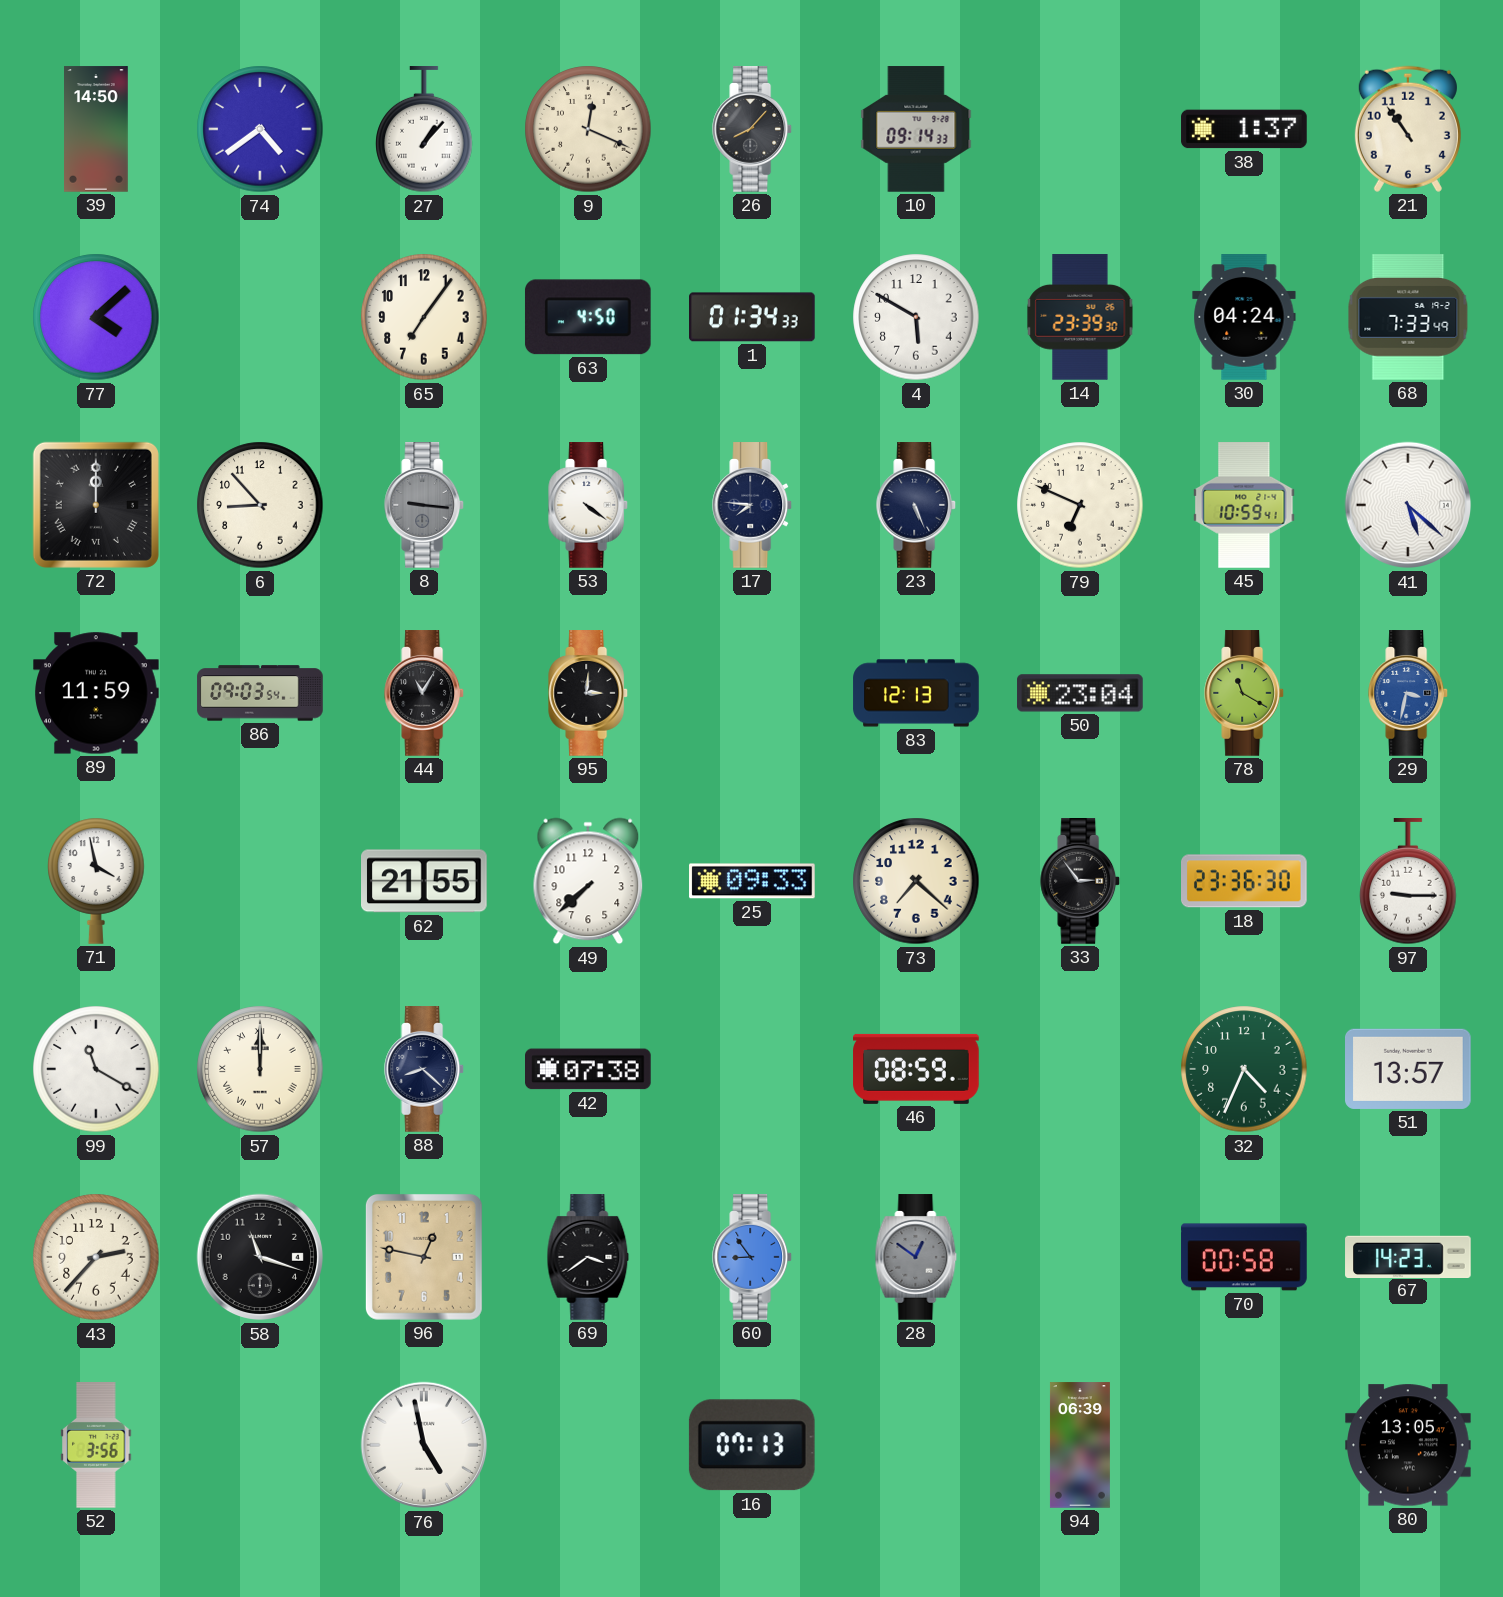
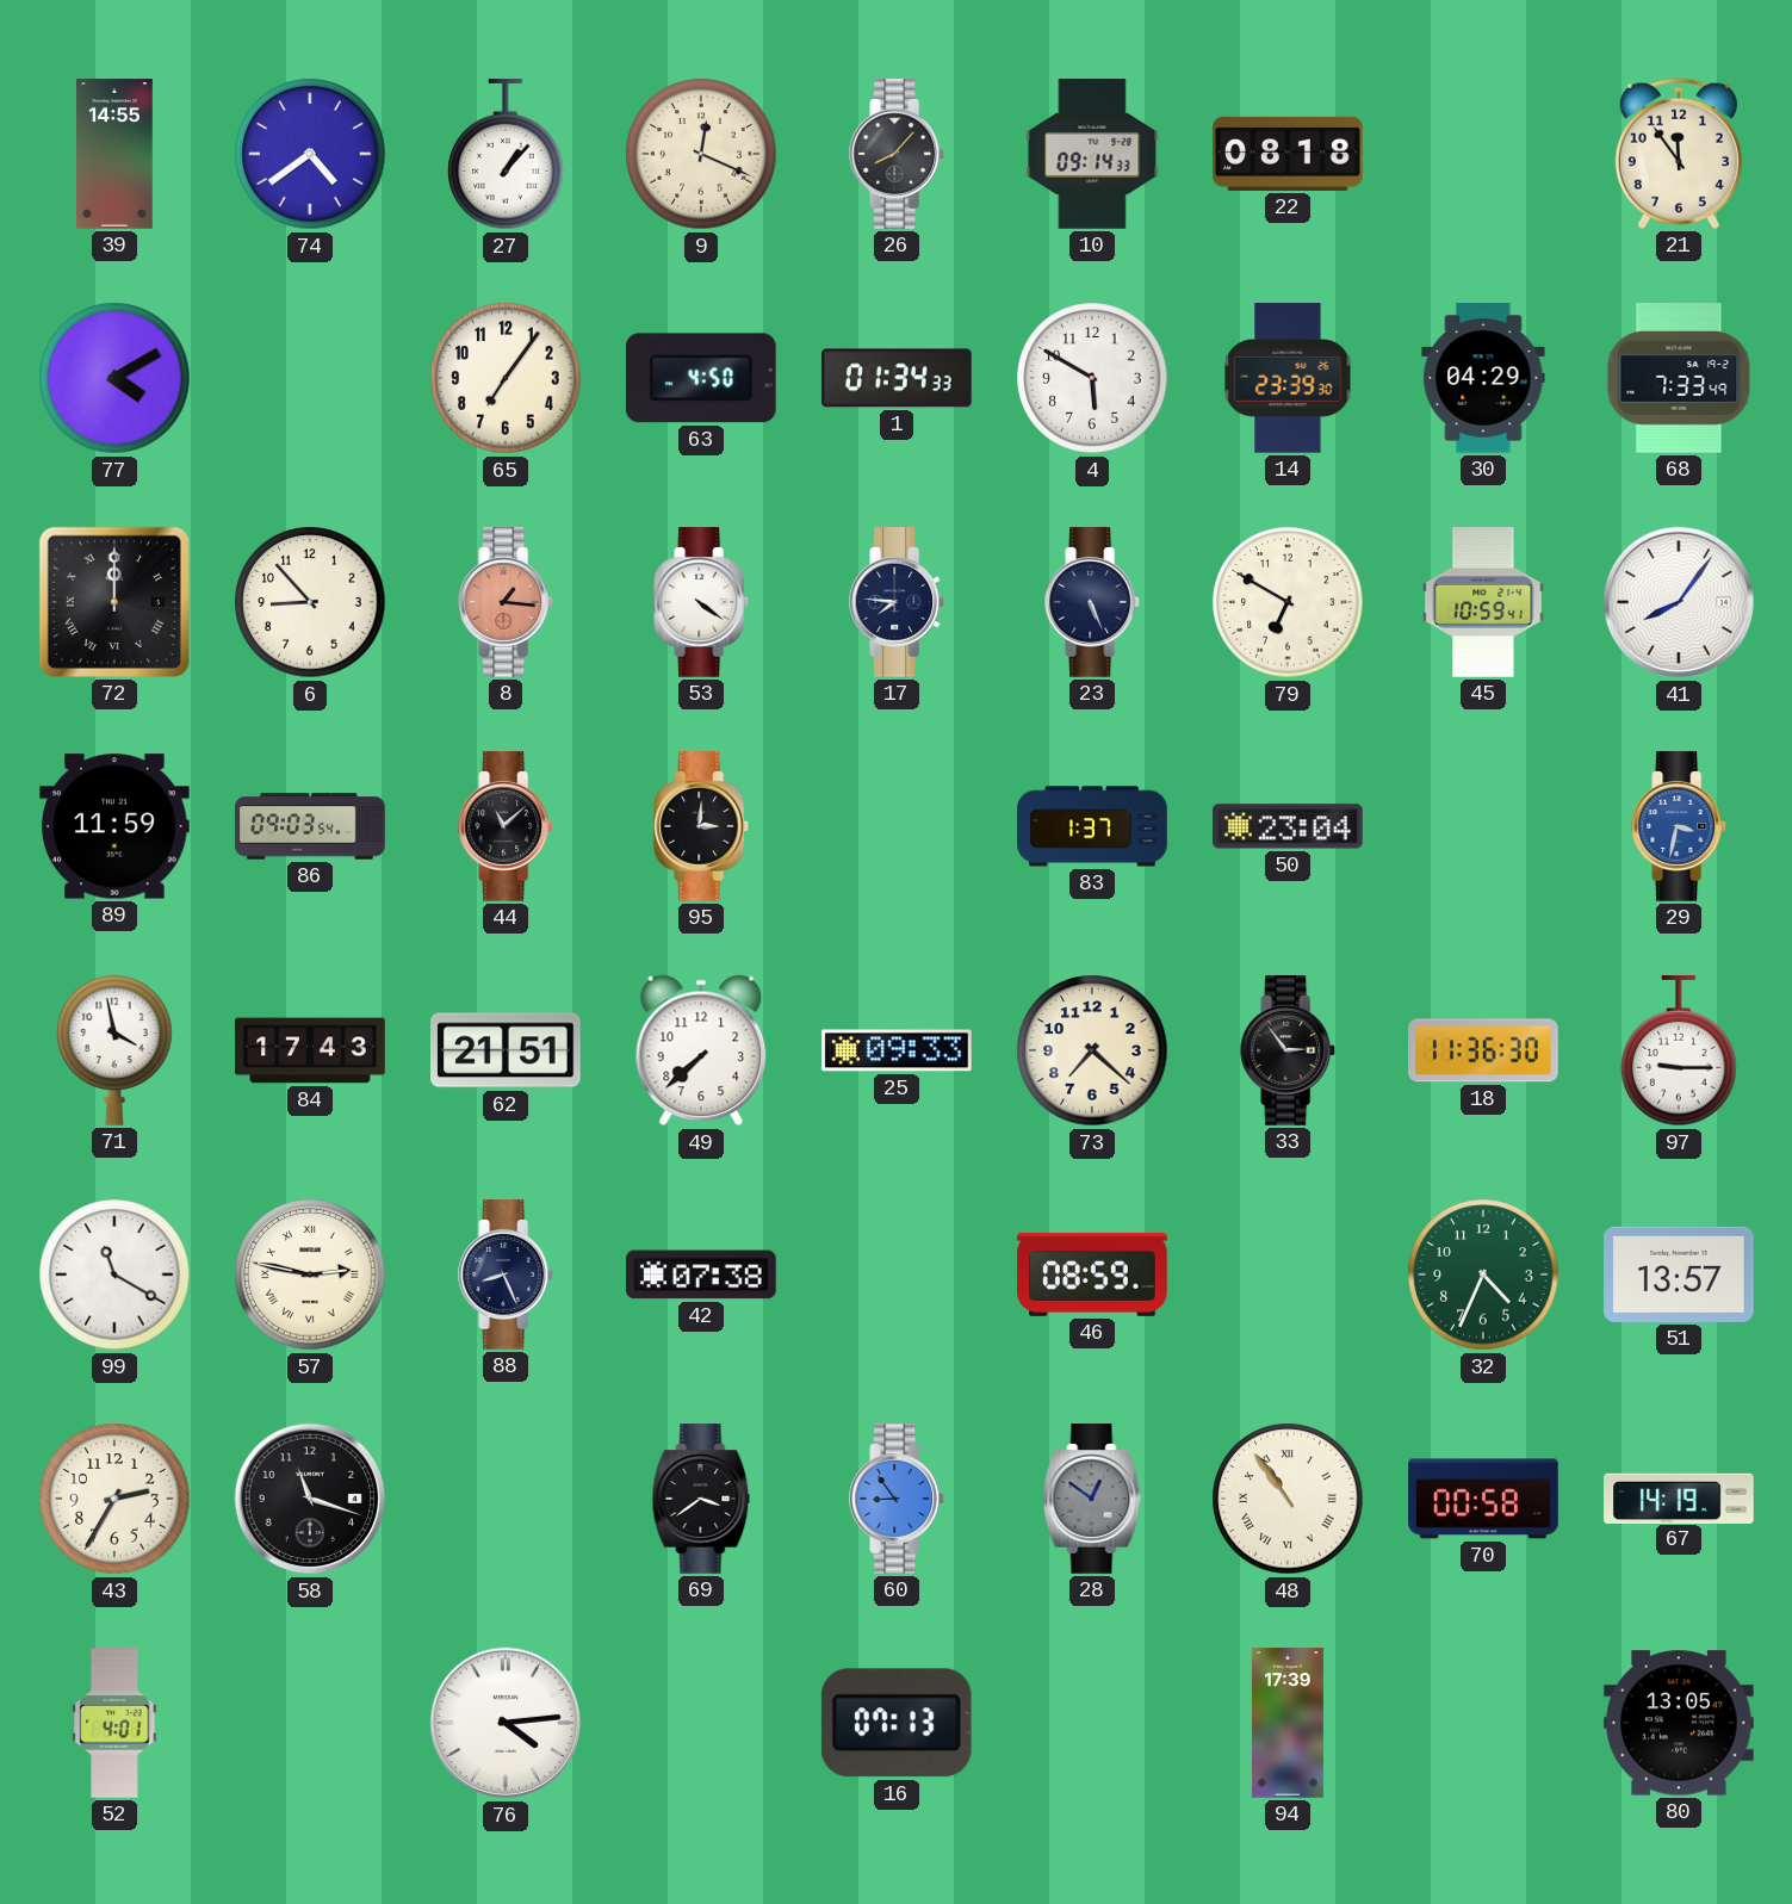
39: 14:50 -> 14:55
22: none -> 08:18
38: 1:37 -> none
21: 10:54 -> 11:54
77: 4:08 -> 4:10
30: 04:24 -> 04:29
8: 9:16 -> 1:16
8 dial: grey -> salmon
79: 6:49 -> 6:50
41: 5:22 -> 8:06
44: 11:05 -> 11:08
83: 12:13 -> 1:37
78: 11:20 -> none
84: none -> 17:43
62: 21:55 -> 21:51
18: 23:36 -> 11:36
57: 12:00 -> 2:47
88: 8:22 -> 8:26
43: 2:37 -> 2:35
96: 12:47 -> none
48: none -> 10:54
67: 14:23 -> 14:19
52: 3:56 -> 4:01
76: 4:58 -> 4:14
94: 06:39 -> 17:39
